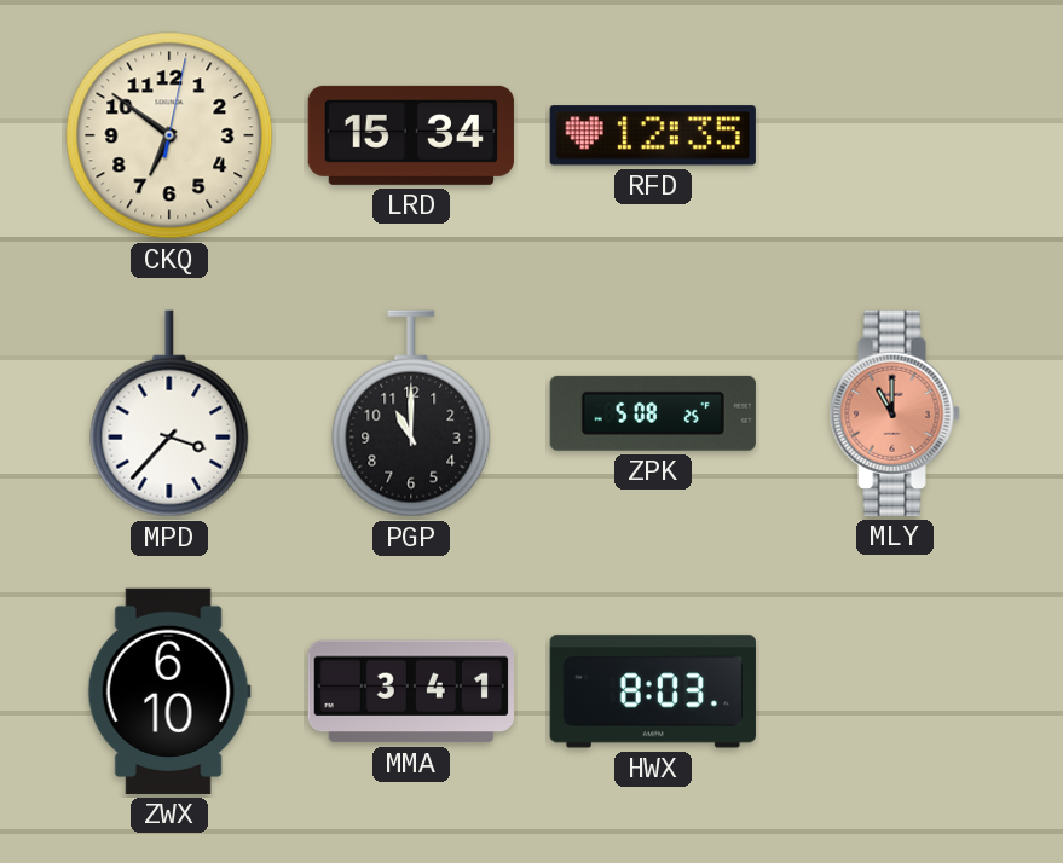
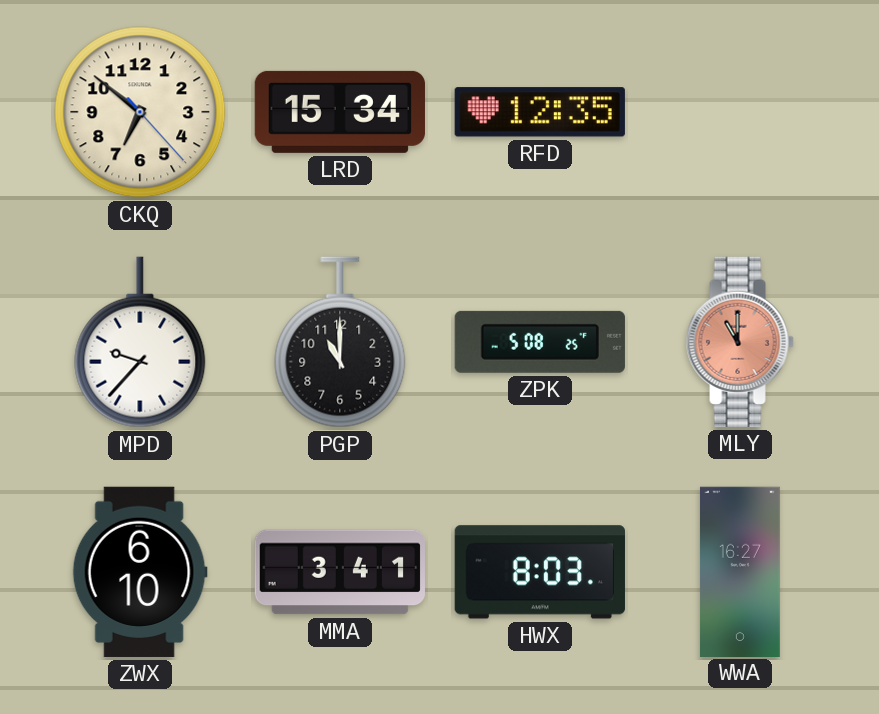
CKQ: 6:51:02 -> 6:51:23
MPD: 3:37 -> 9:37
WWA: none -> 16:27
